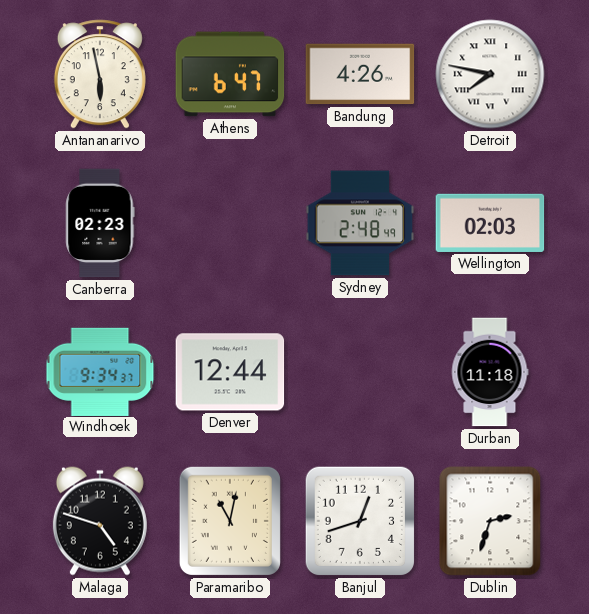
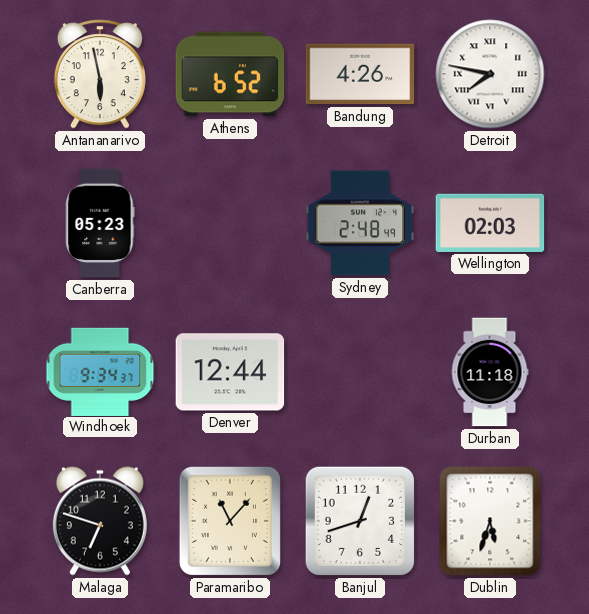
Athens: 6:47 -> 6:52
Canberra: 02:23 -> 05:23
Malaga: 4:48 -> 6:48
Paramaribo: 11:02 -> 11:07
Dublin: 2:33 -> 5:33
